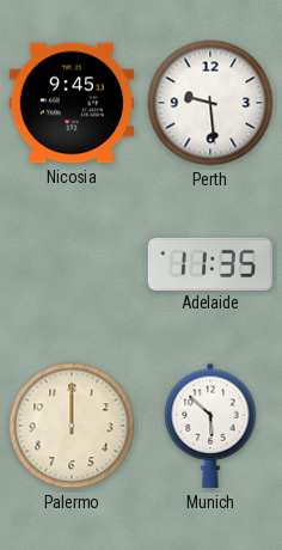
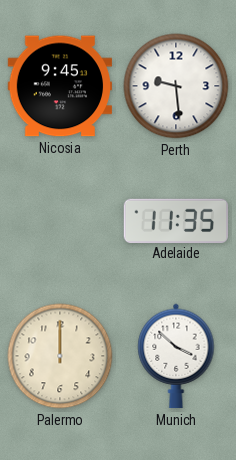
Munich: 5:52 -> 3:52
